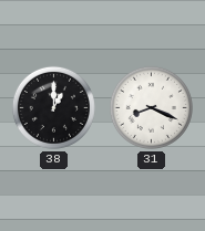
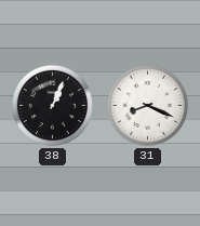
38: 1:00 -> 1:04
